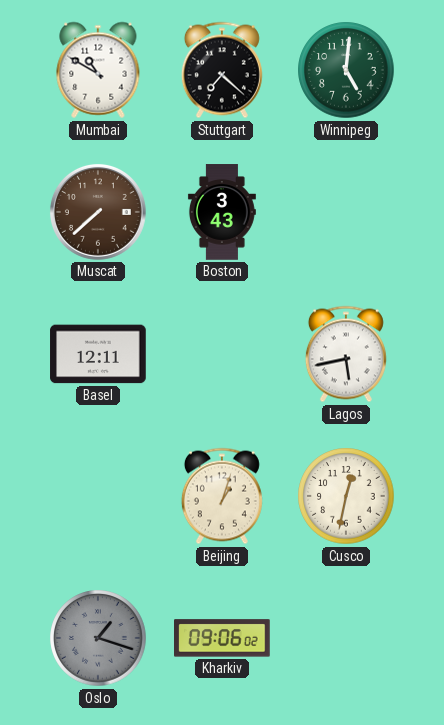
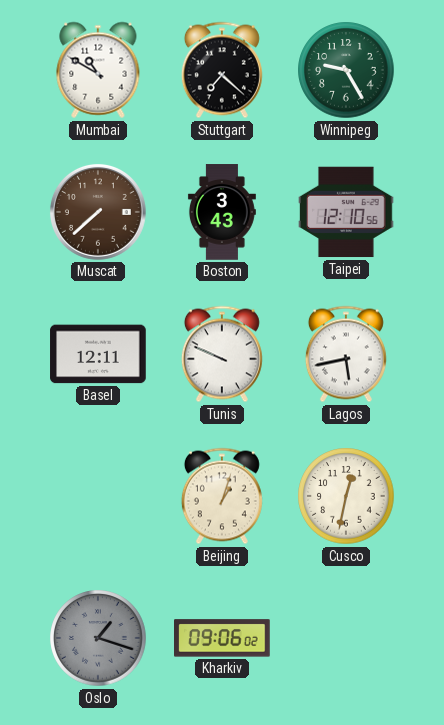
Winnipeg: 5:01 -> 9:25
Taipei: none -> 12:10
Tunis: none -> 9:49
